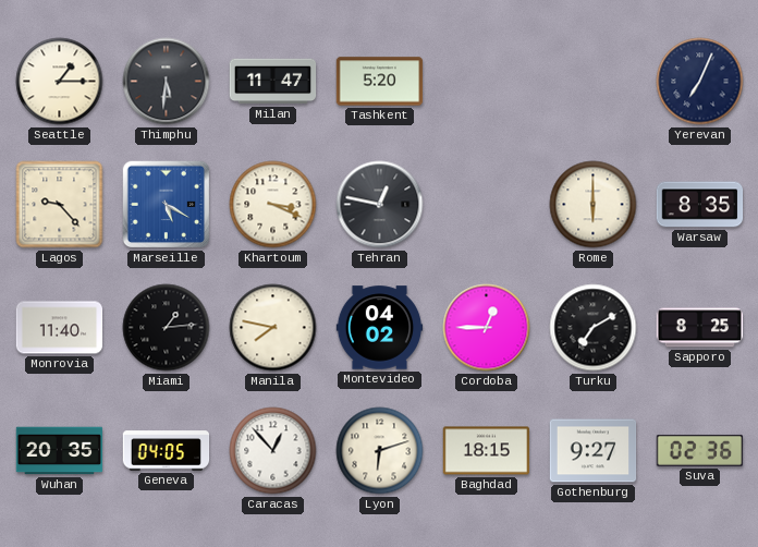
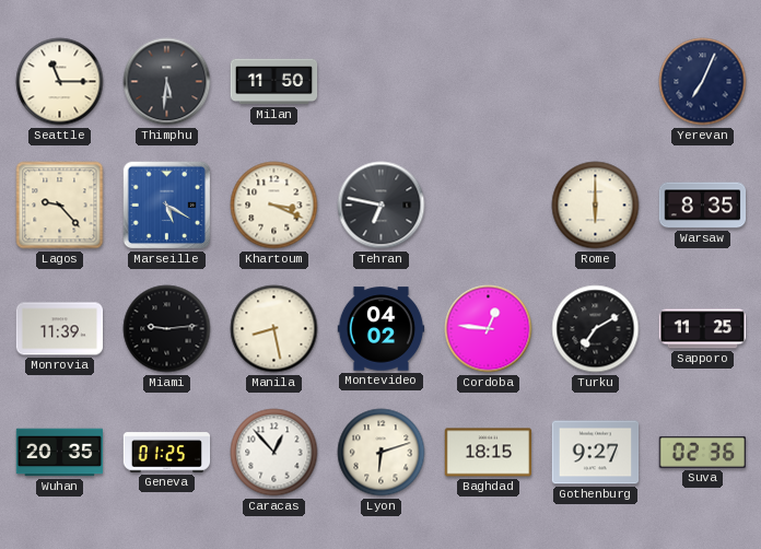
Seattle: 1:15 -> 11:15
Milan: 11:47 -> 11:50
Tashkent: 5:20 -> none
Tehran: 12:47 -> 6:47
Monrovia: 11:40 -> 11:39
Miami: 1:14 -> 9:14
Manila: 7:47 -> 8:28
Cordoba: 12:45 -> 12:46
Sapporo: 8:25 -> 11:25
Geneva: 04:05 -> 01:25
